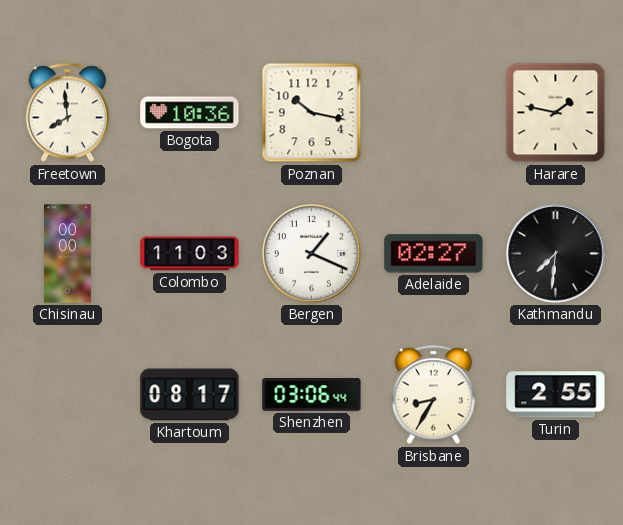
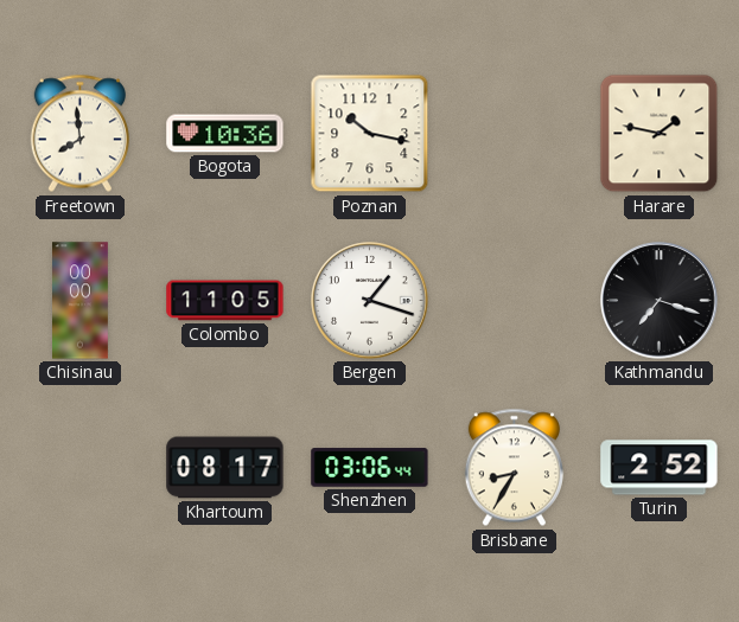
Colombo: 11:03 -> 11:05
Bergen: 1:19 -> 1:18
Adelaide: 02:27 -> none
Kathmandu: 7:31 -> 7:18
Turin: 2:55 -> 2:52
